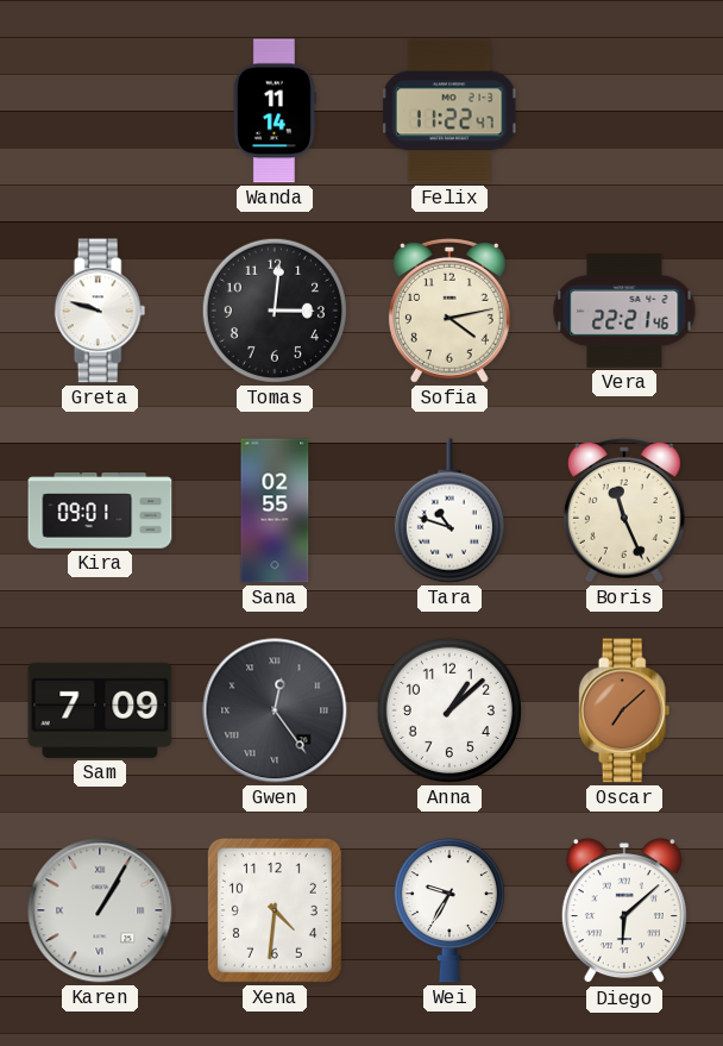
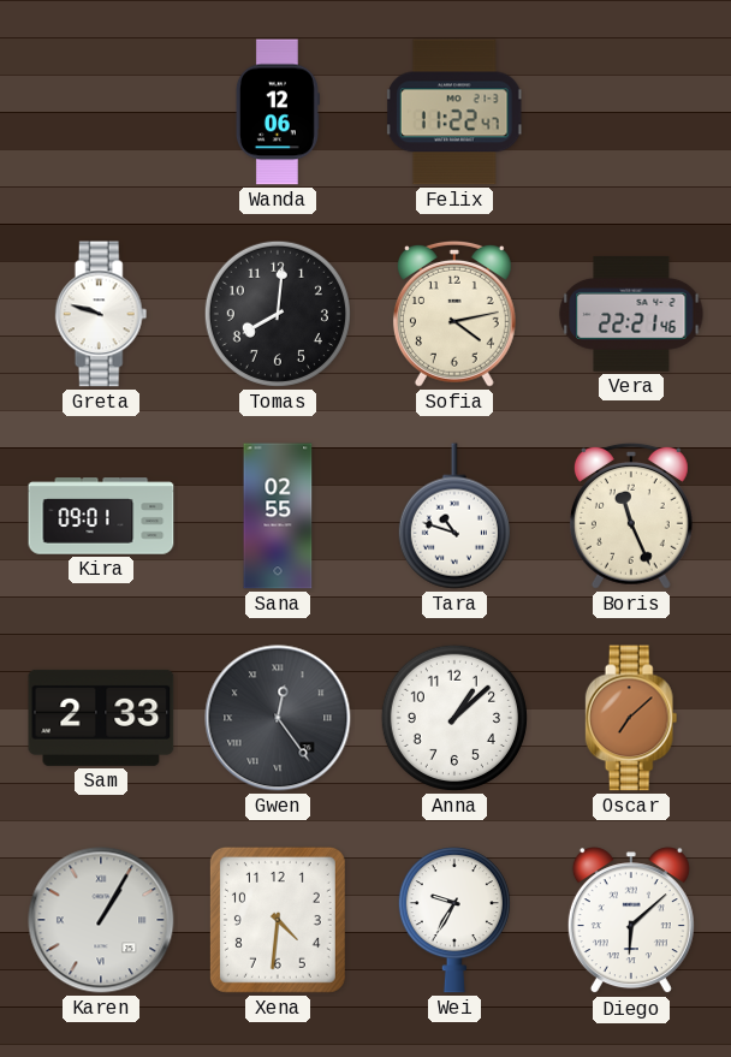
Wanda: 11:14 -> 12:06
Tomas: 3:01 -> 8:01
Sam: 7:09 -> 2:33
